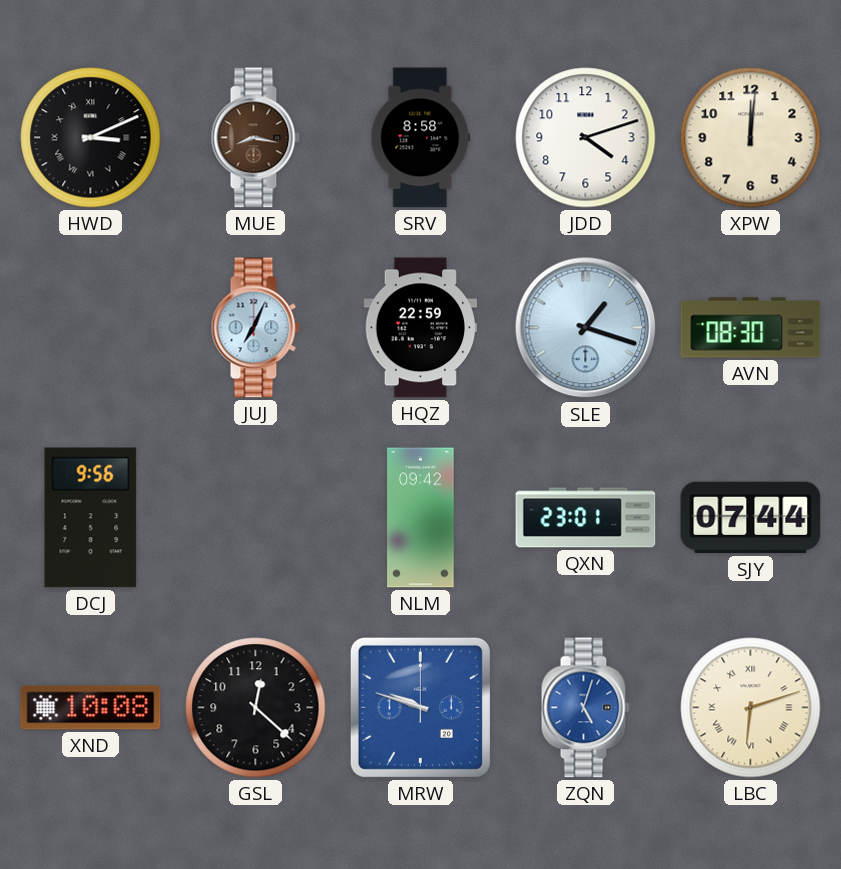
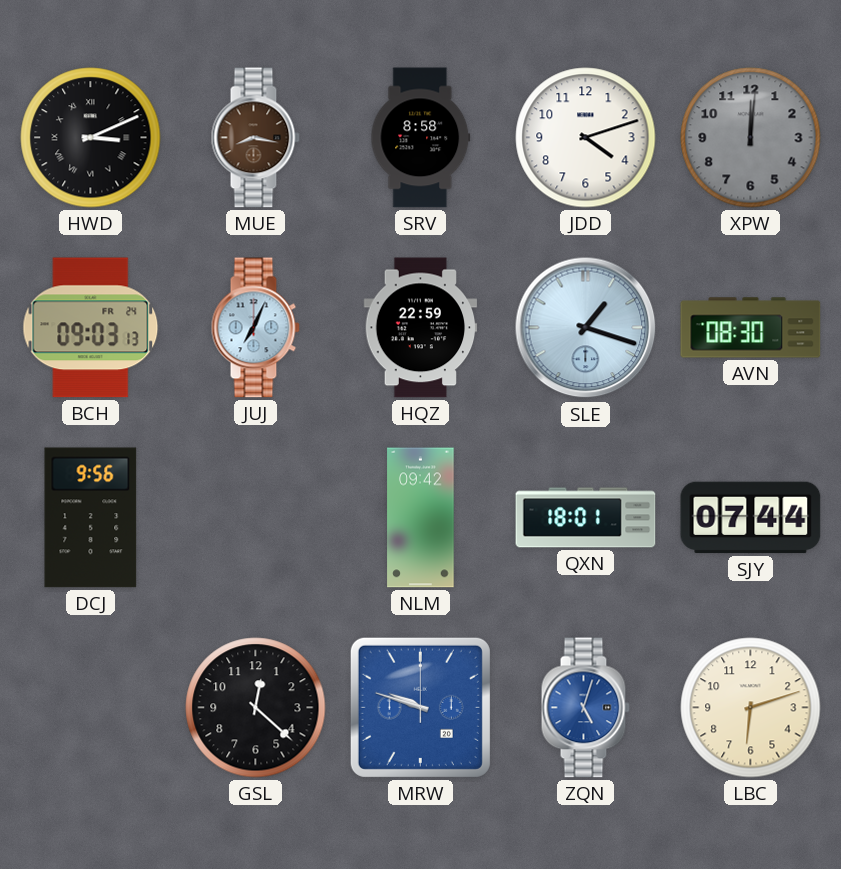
XPW dial: cream -> grey
BCH: none -> 09:03
QXN: 23:01 -> 18:01
XND: 10:08 -> none
LBC numerals: Roman -> Arabic
